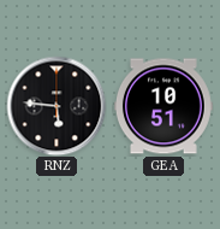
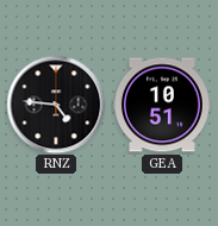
RNZ: 5:46 -> 4:46
